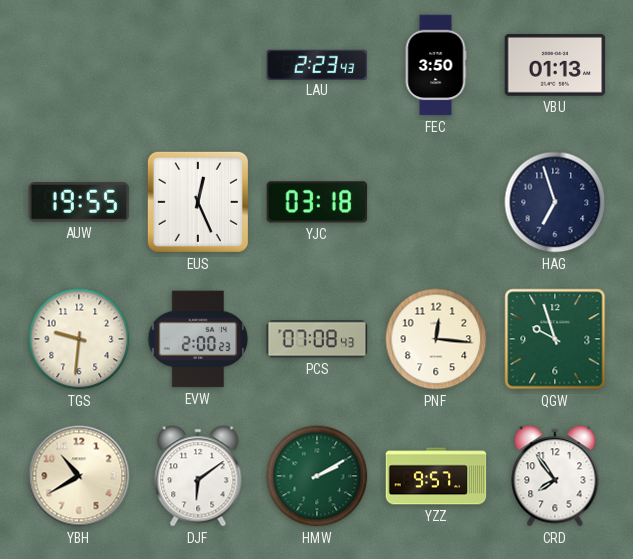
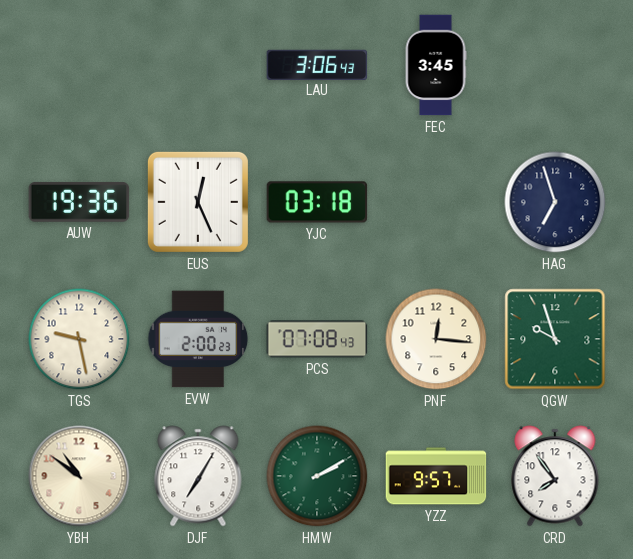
LAU: 2:23 -> 3:06
FEC: 3:50 -> 3:45
VBU: 01:13 -> none
AUW: 19:55 -> 19:36
TGS: 9:31 -> 9:28
YBH: 10:40 -> 10:51
DJF: 6:09 -> 7:05
